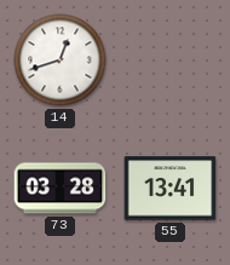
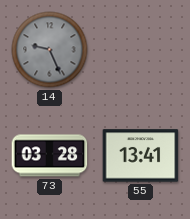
14: 12:42 -> 9:26
14 dial: white -> grey
